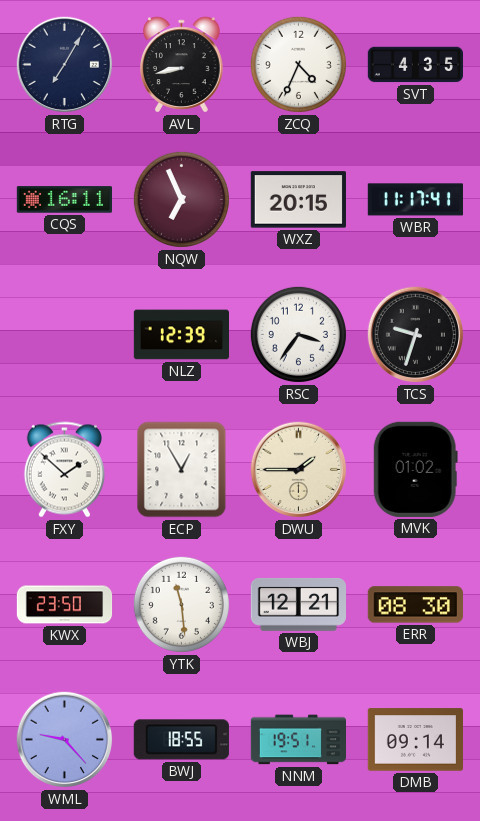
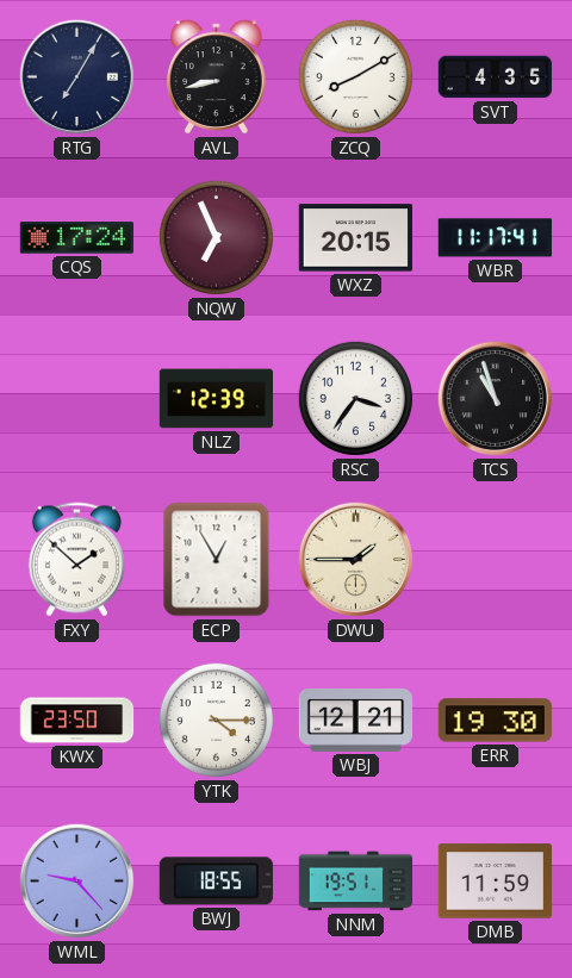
ZCQ: 4:34 -> 8:10
CQS: 16:11 -> 17:24
TCS: 9:33 -> 10:57
MVK: 01:02 -> none
YTK: 11:29 -> 4:15
ERR: 08:30 -> 19:30
DMB: 09:14 -> 11:59
